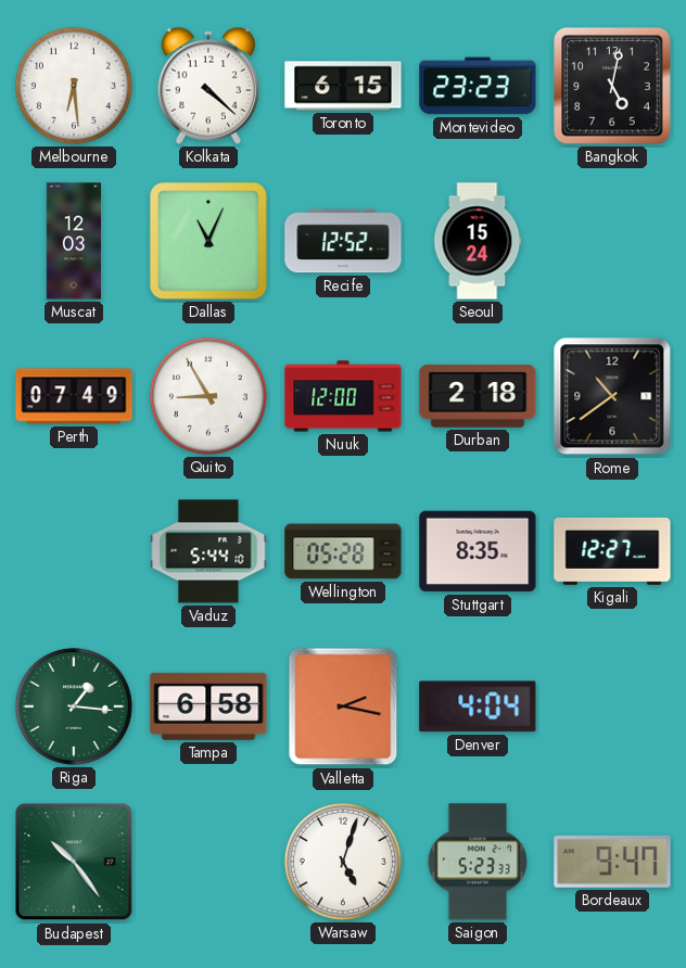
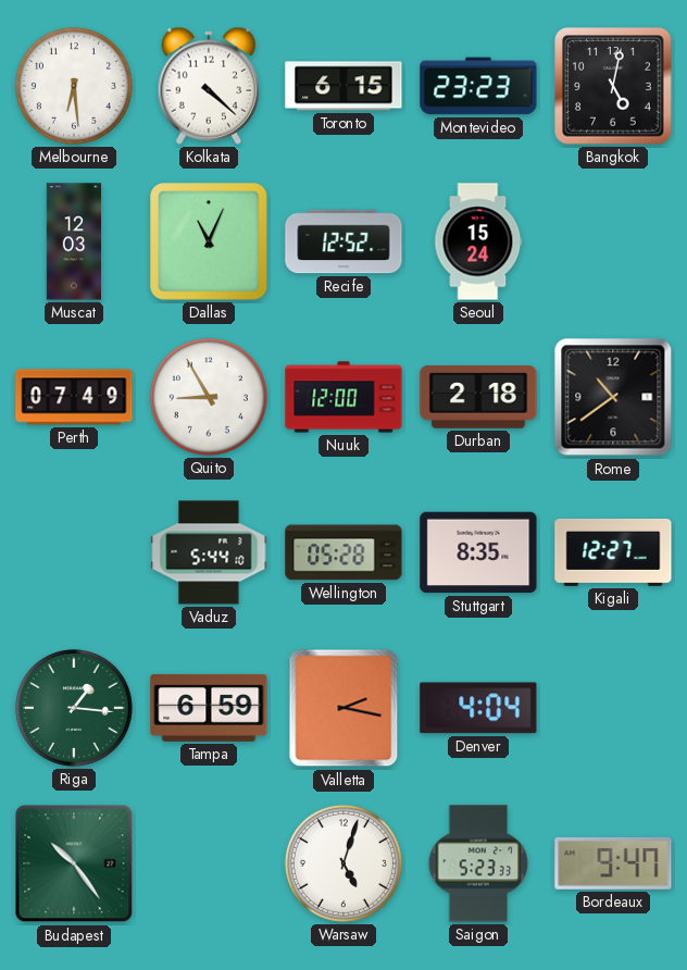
Tampa: 6:58 -> 6:59
